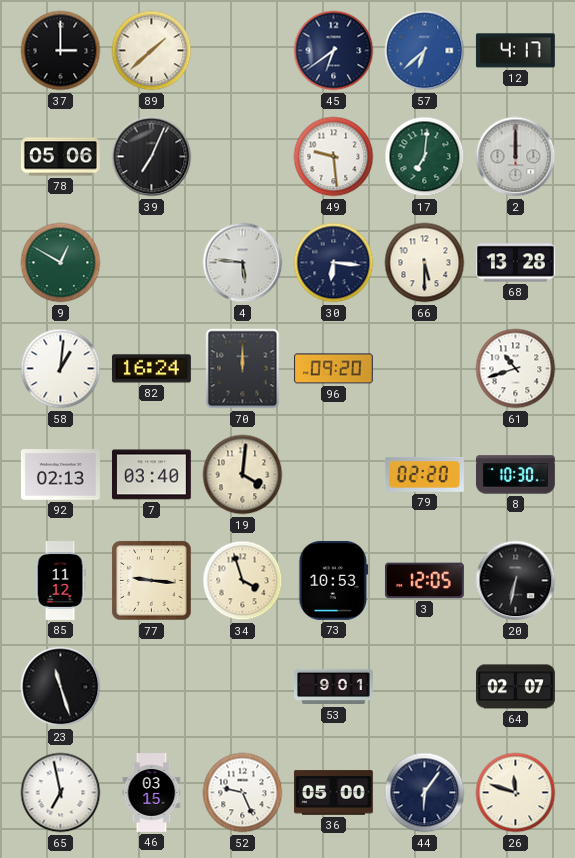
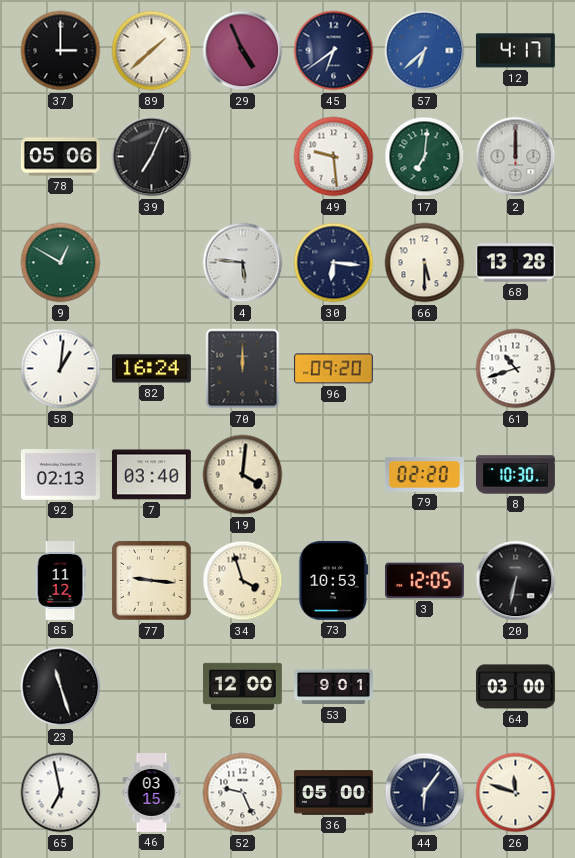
29: none -> 4:56
60: none -> 12:00
64: 02:07 -> 03:00
